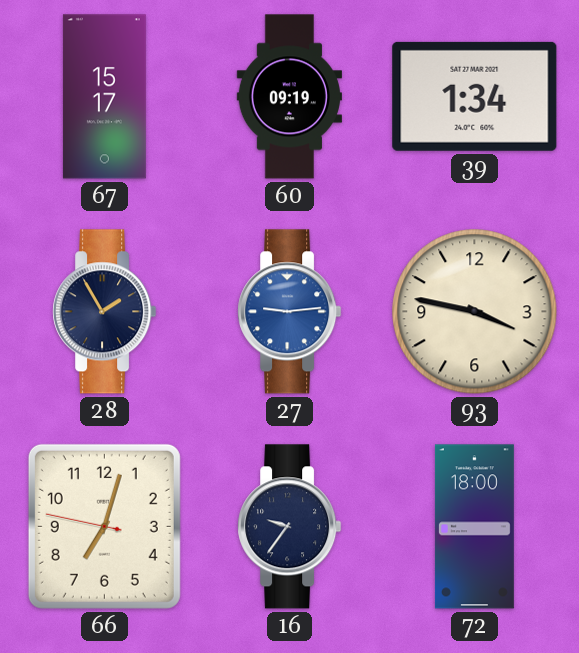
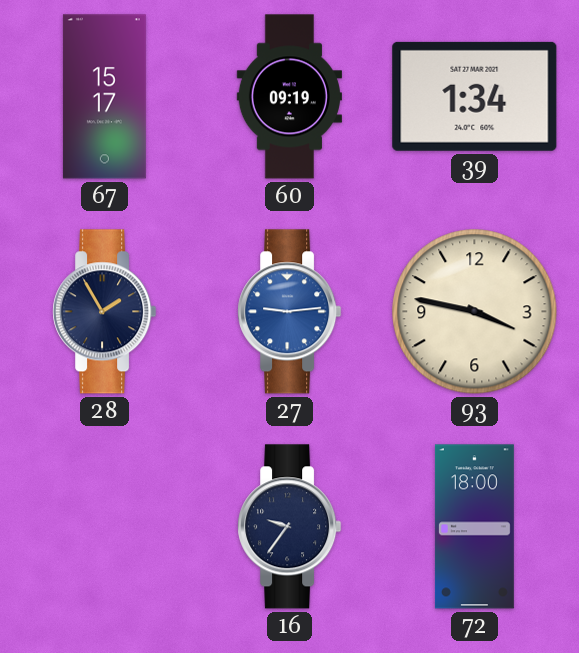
66: 7:02 -> none
